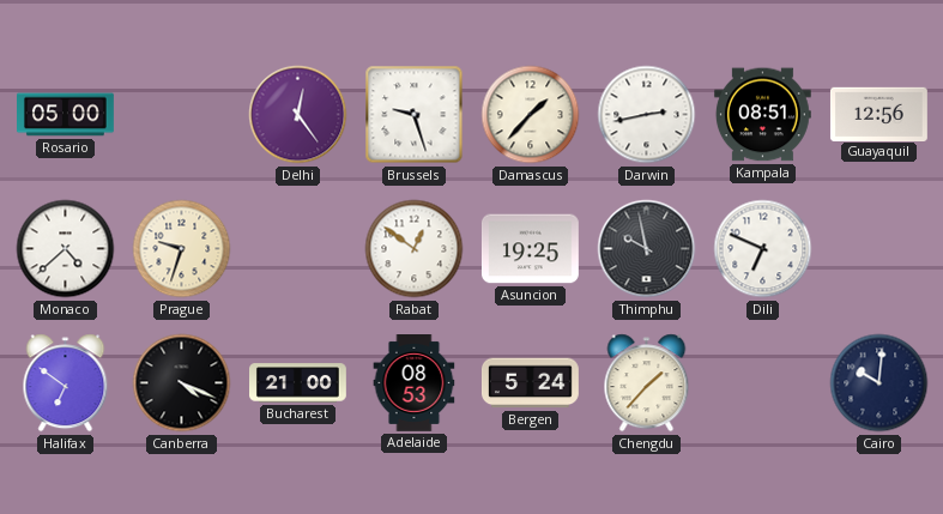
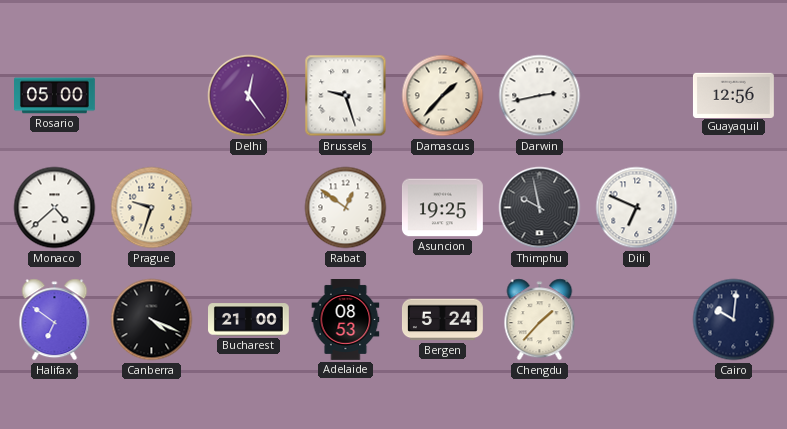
Kampala: 08:51 -> none
